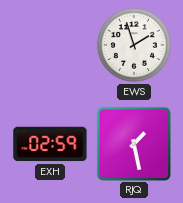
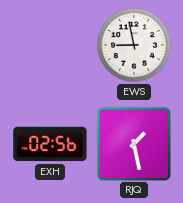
EWS: 1:57 -> 8:58
EXH: 02:59 -> 02:56
